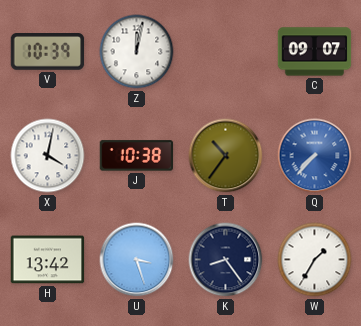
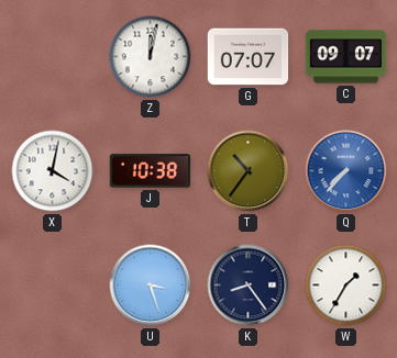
V: 10:39 -> none
G: none -> 07:07
H: 13:42 -> none
